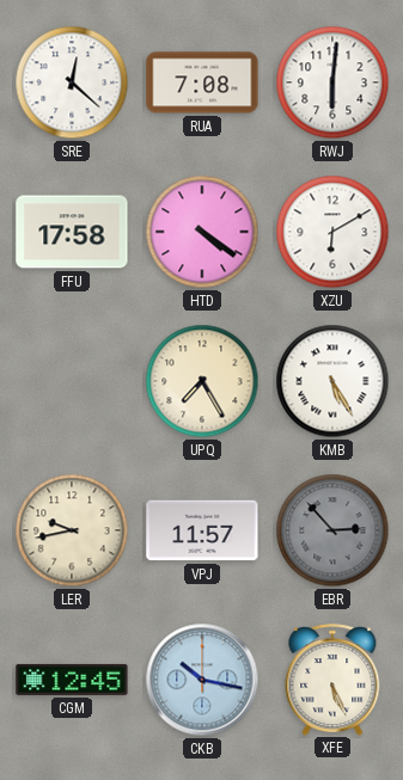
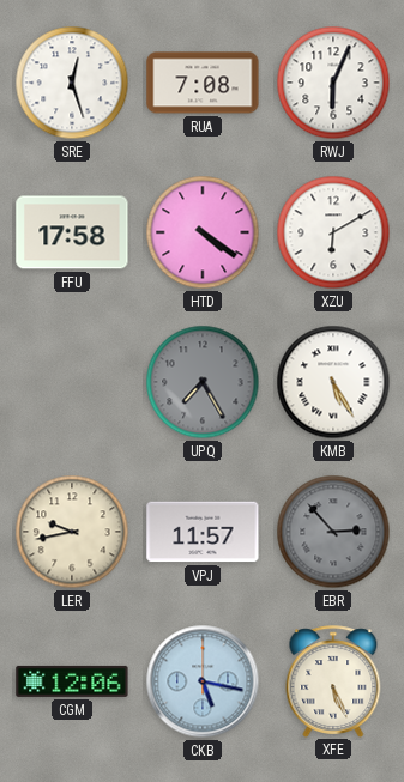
SRE: 12:22 -> 12:27
RWJ: 6:01 -> 6:04
UPQ dial: cream -> grey
CGM: 12:45 -> 12:06
CKB: 10:17 -> 5:17
